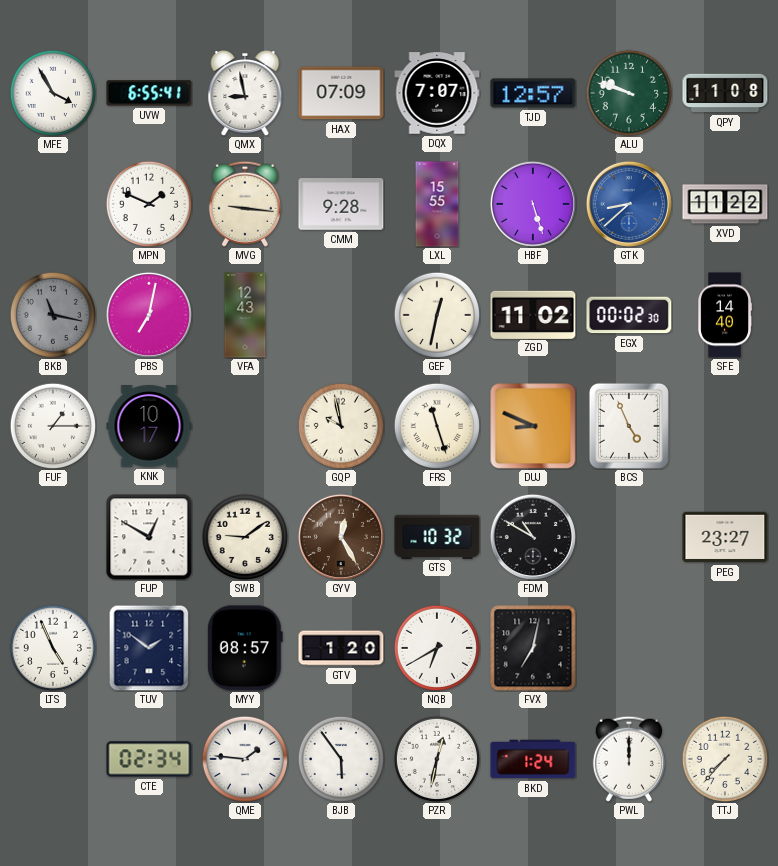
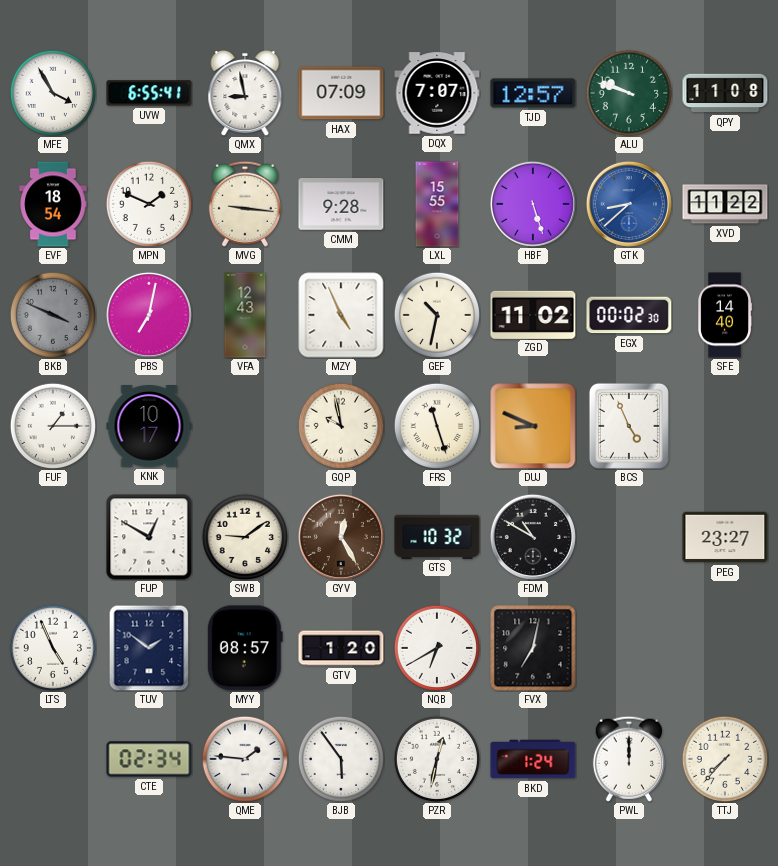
EVF: none -> 18:54
BKB: 11:17 -> 3:49
MZY: none -> 4:56
GEF: 12:32 -> 10:32
